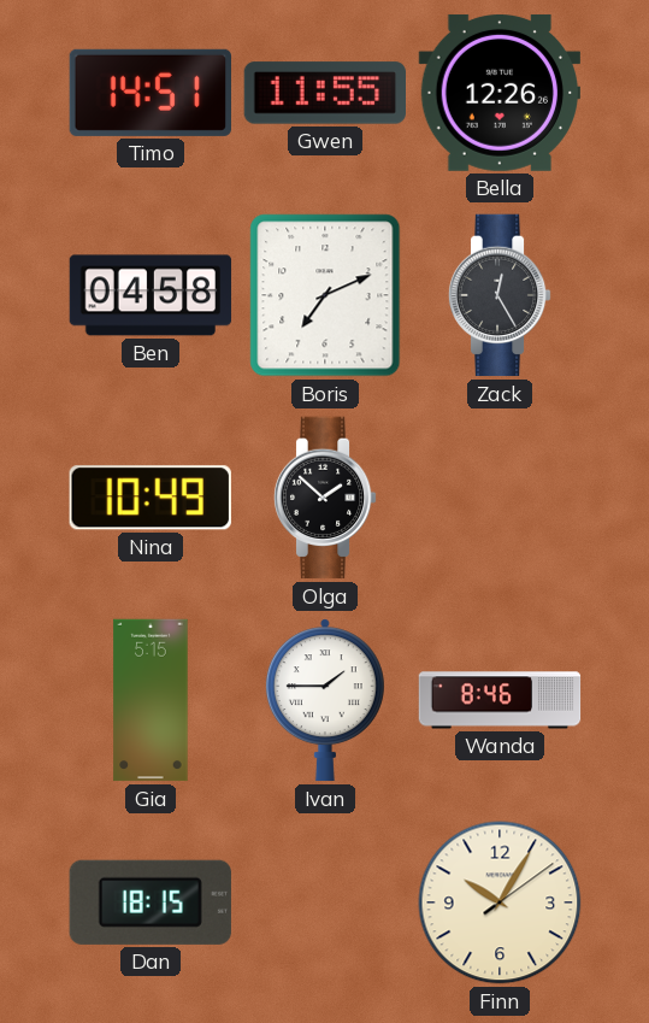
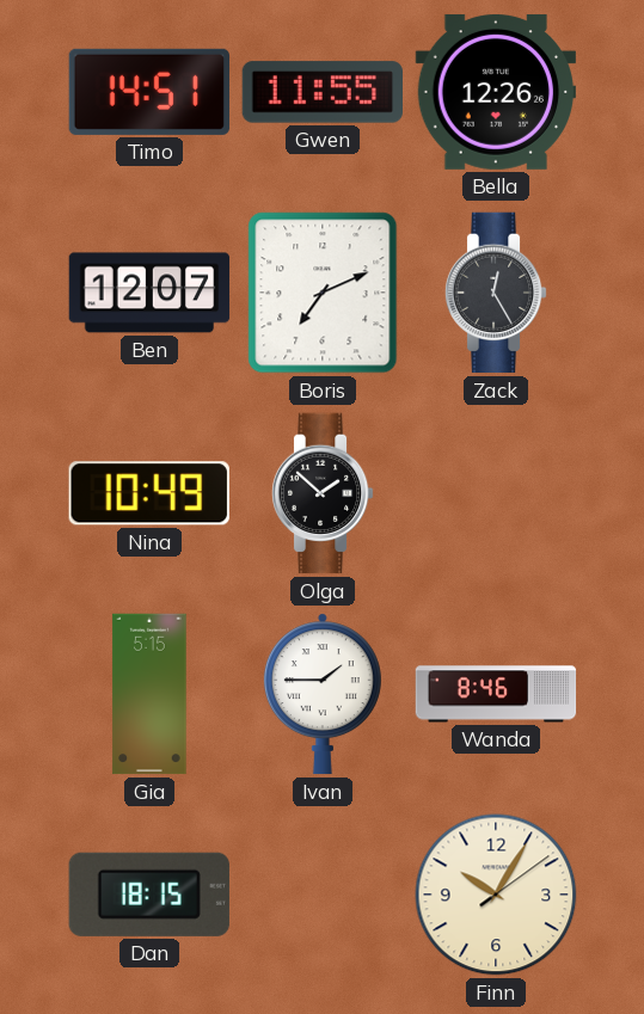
Ben: 04:58 -> 12:07
